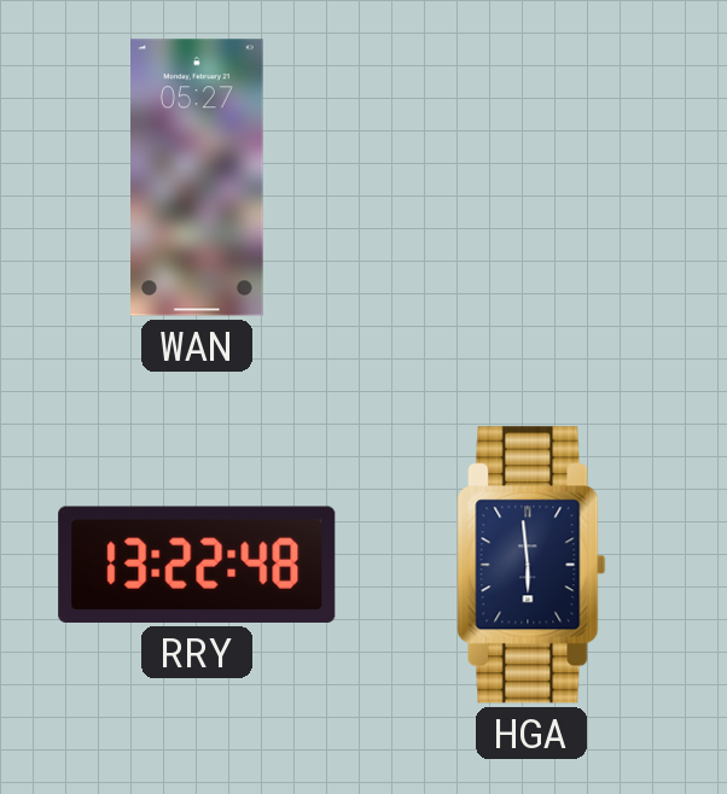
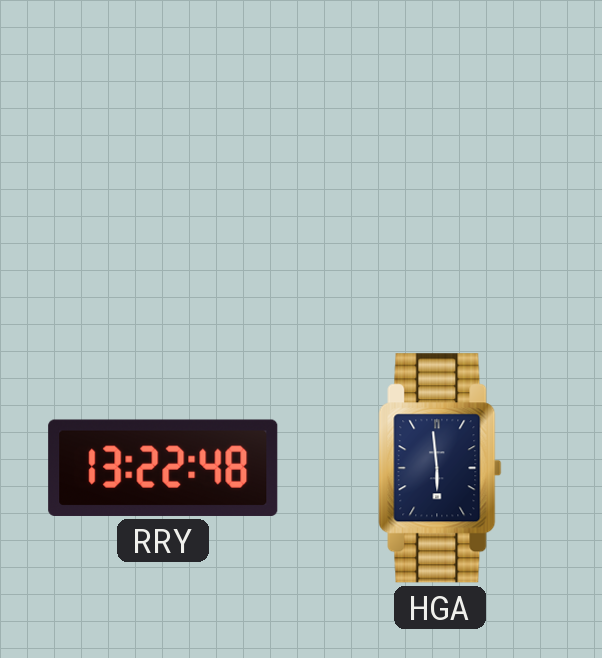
WAN: 05:27 -> none
